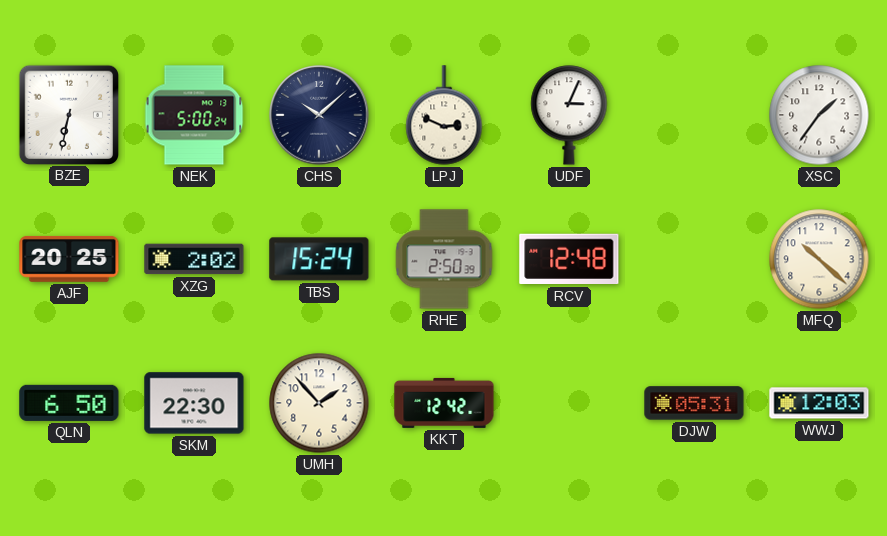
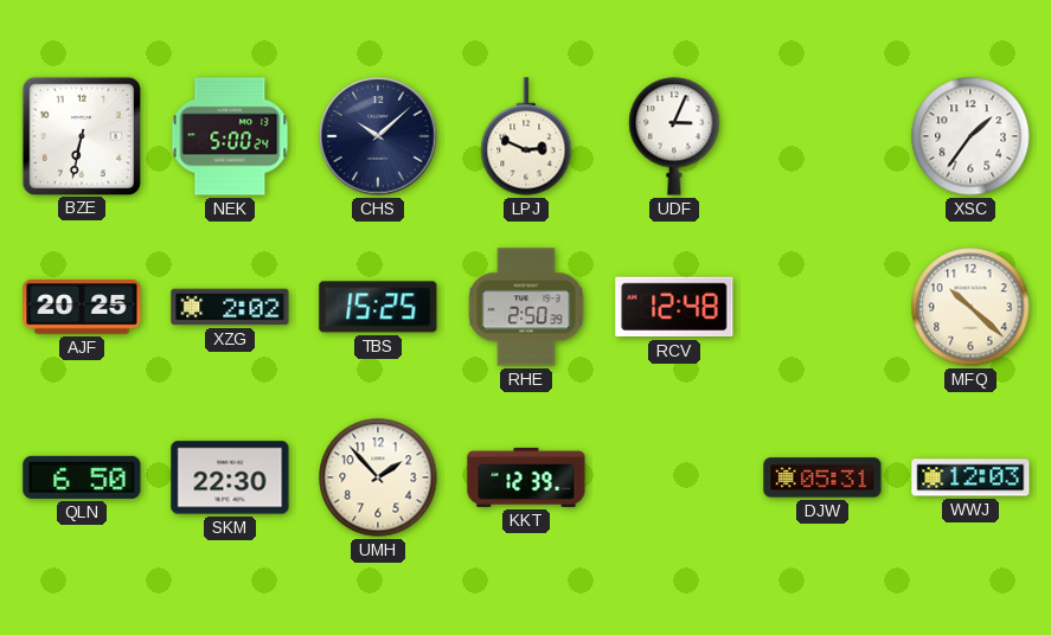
TBS: 15:24 -> 15:25
KKT: 12:42 -> 12:39
